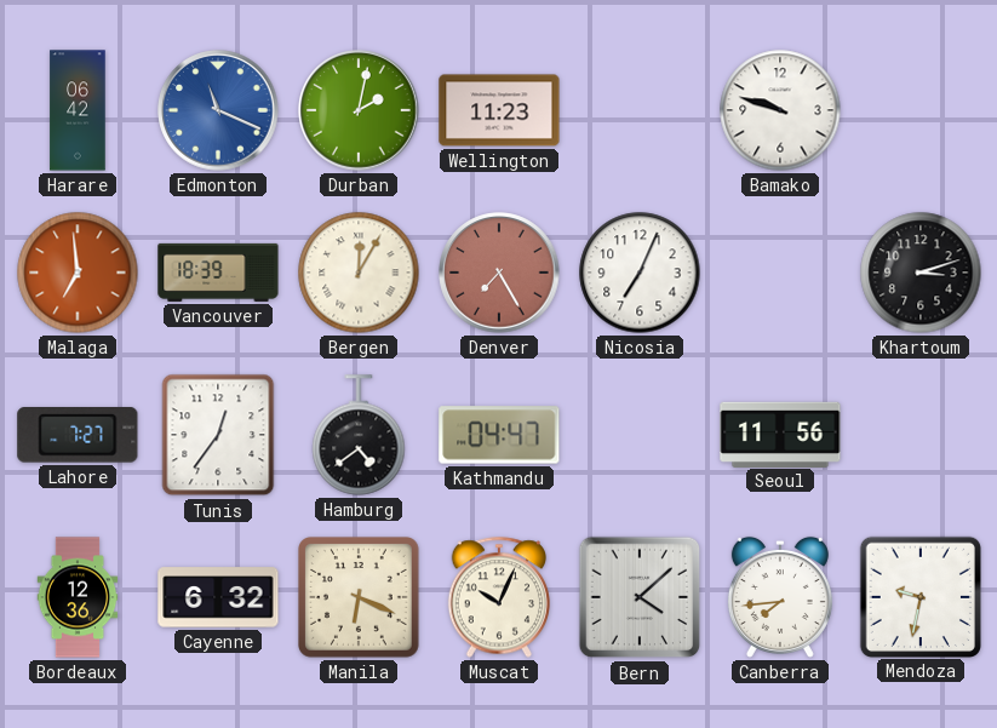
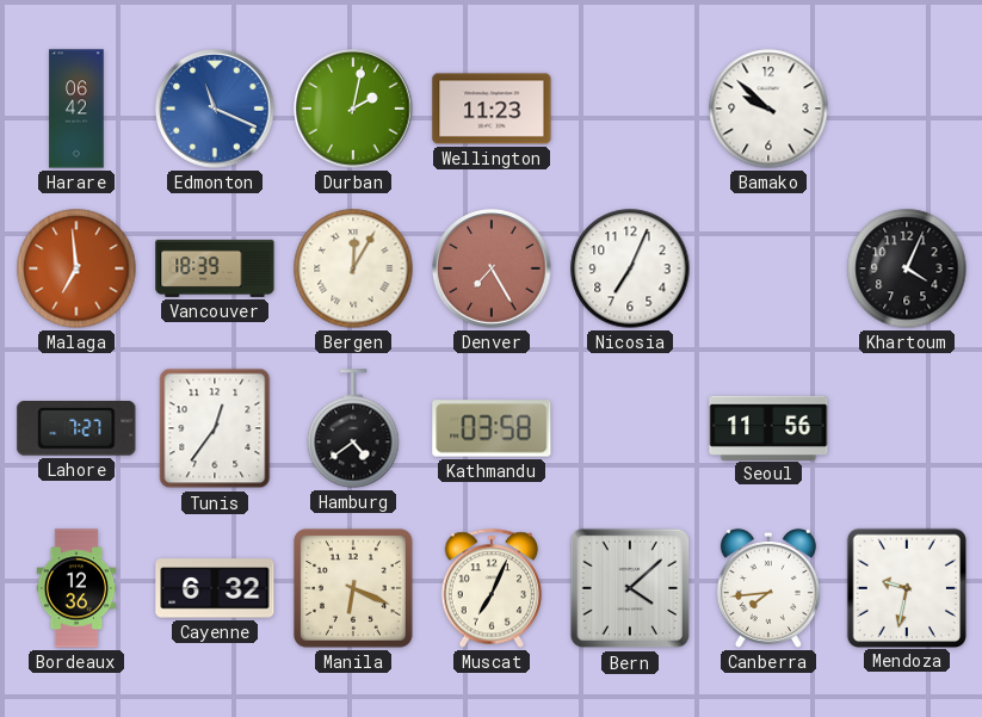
Bamako: 9:48 -> 9:52
Khartoum: 3:12 -> 4:04
Kathmandu: 04:47 -> 03:58
Muscat: 10:04 -> 7:04
